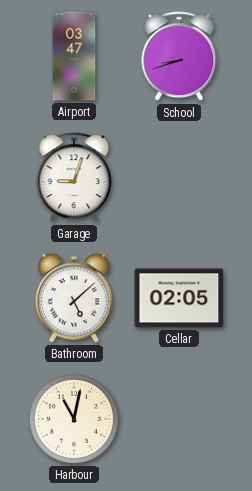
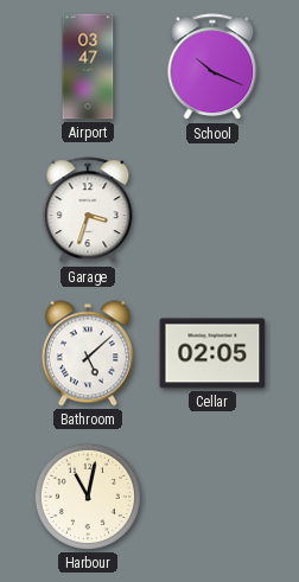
School: 8:42 -> 10:19
Garage: 9:03 -> 3:33
